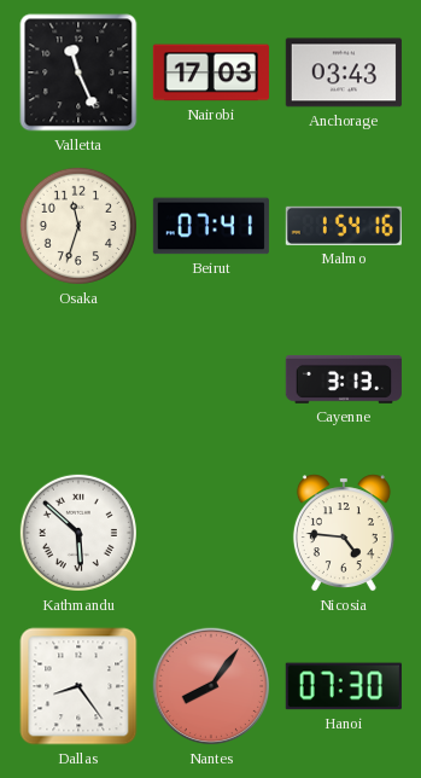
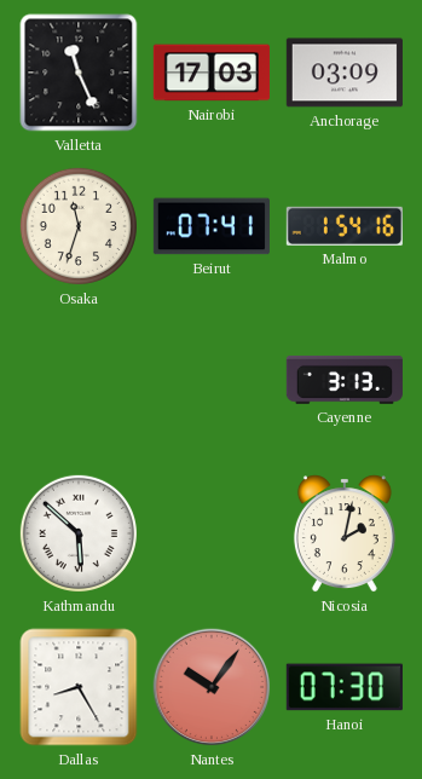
Anchorage: 03:43 -> 03:09
Nicosia: 4:46 -> 2:02
Dallas: 8:24 -> 8:25
Nantes: 8:06 -> 10:06
